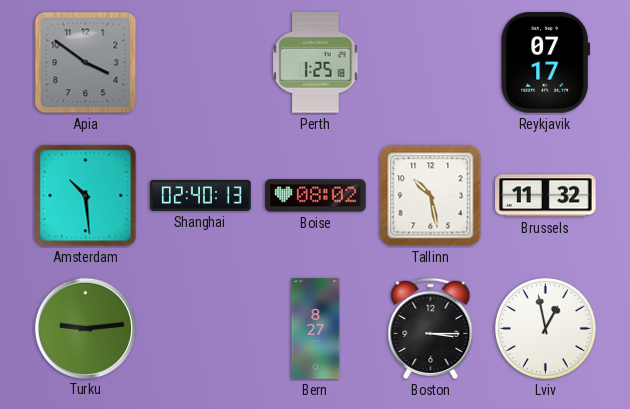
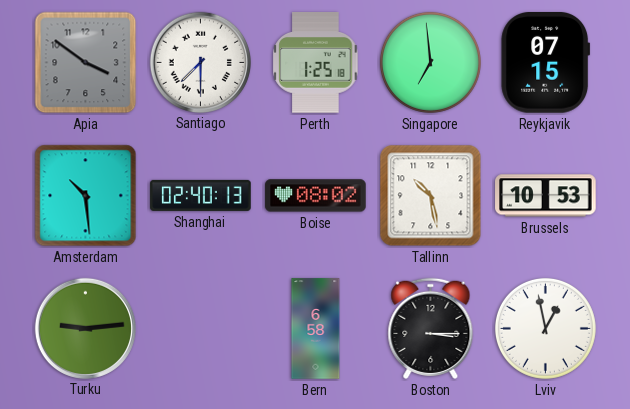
Santiago: none -> 7:30
Singapore: none -> 6:59
Reykjavik: 07:17 -> 07:15
Brussels: 11:32 -> 10:53
Bern: 8:27 -> 6:58
